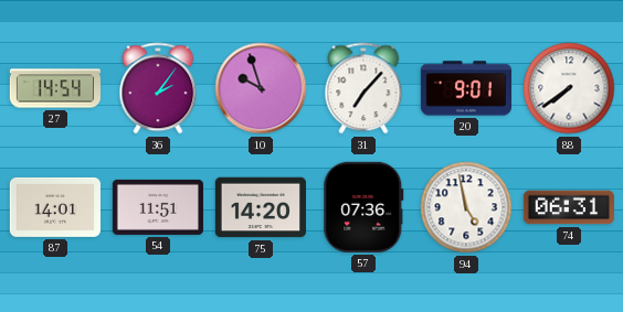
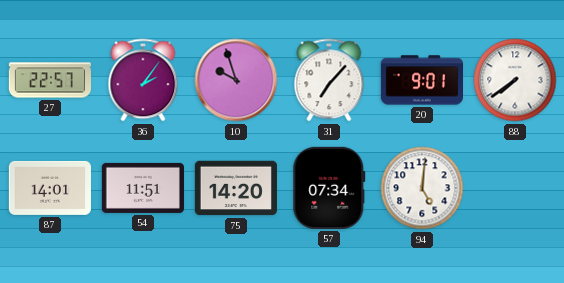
27: 14:54 -> 22:57
57: 07:36 -> 07:34
94: 4:58 -> 5:01
74: 06:31 -> none
